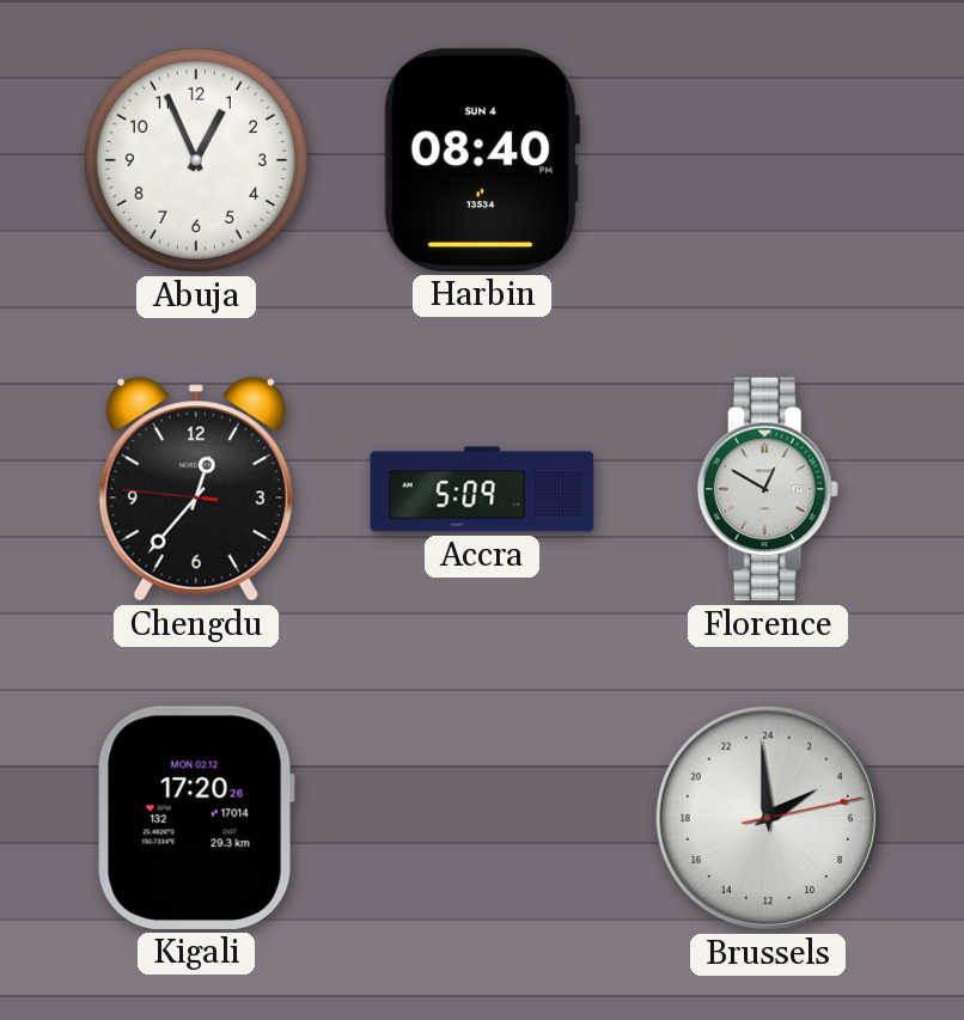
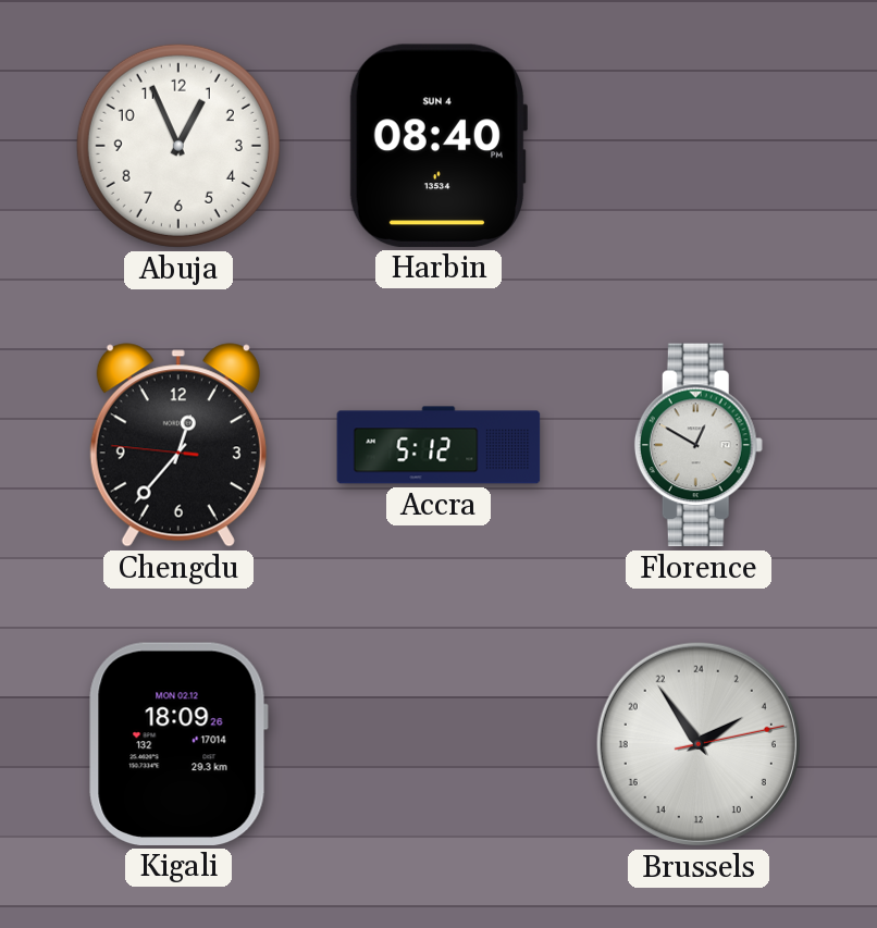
Accra: 5:09 -> 5:12
Kigali: 17:20 -> 18:09
Brussels: 3:59 -> 3:54
